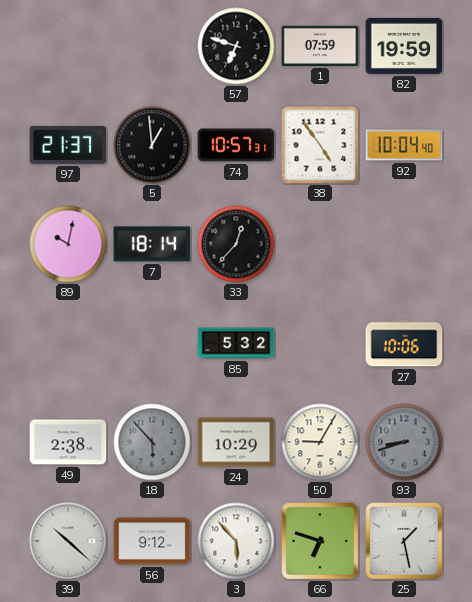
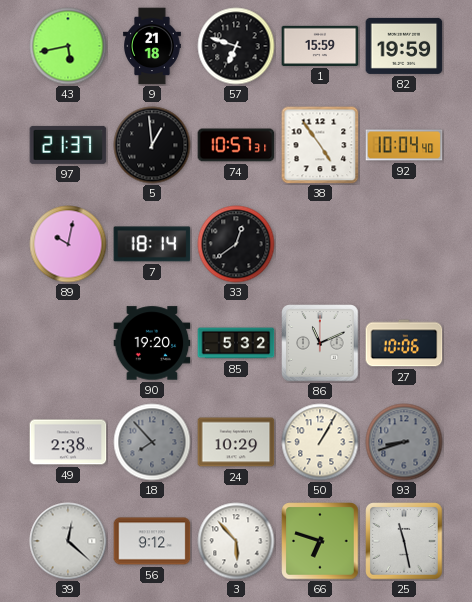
43: none -> 5:43
9: none -> 21:18
1: 07:59 -> 15:59
33: 12:37 -> 12:39
90: none -> 19:20
86: none -> 11:11
18: 5:53 -> 7:53
50: 9:05 -> 1:05
39: 10:22 -> 12:22
25: 1:28 -> 11:28
